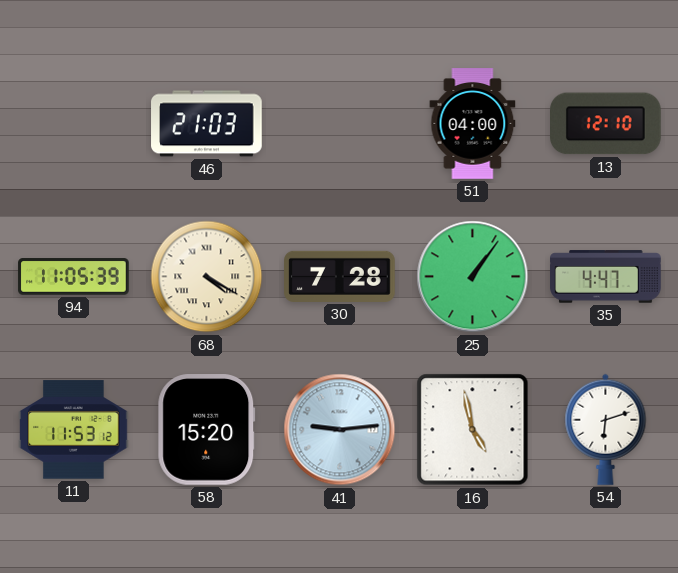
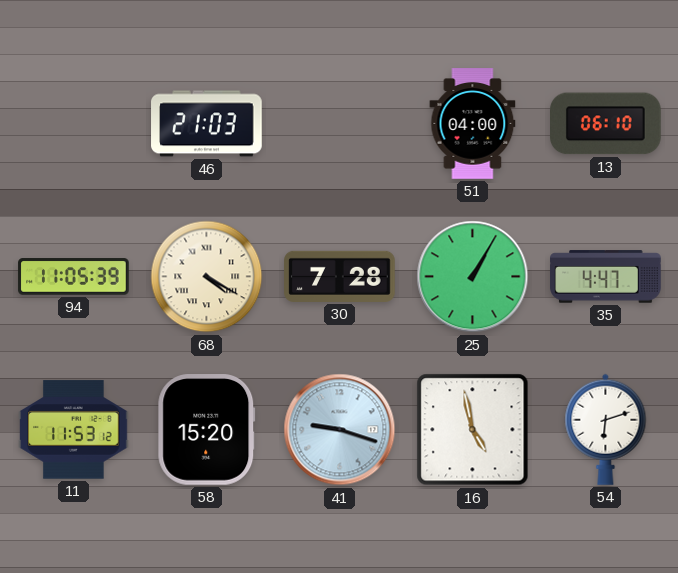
13: 12:10 -> 06:10
25: 1:06 -> 1:05
41: 9:14 -> 9:18
